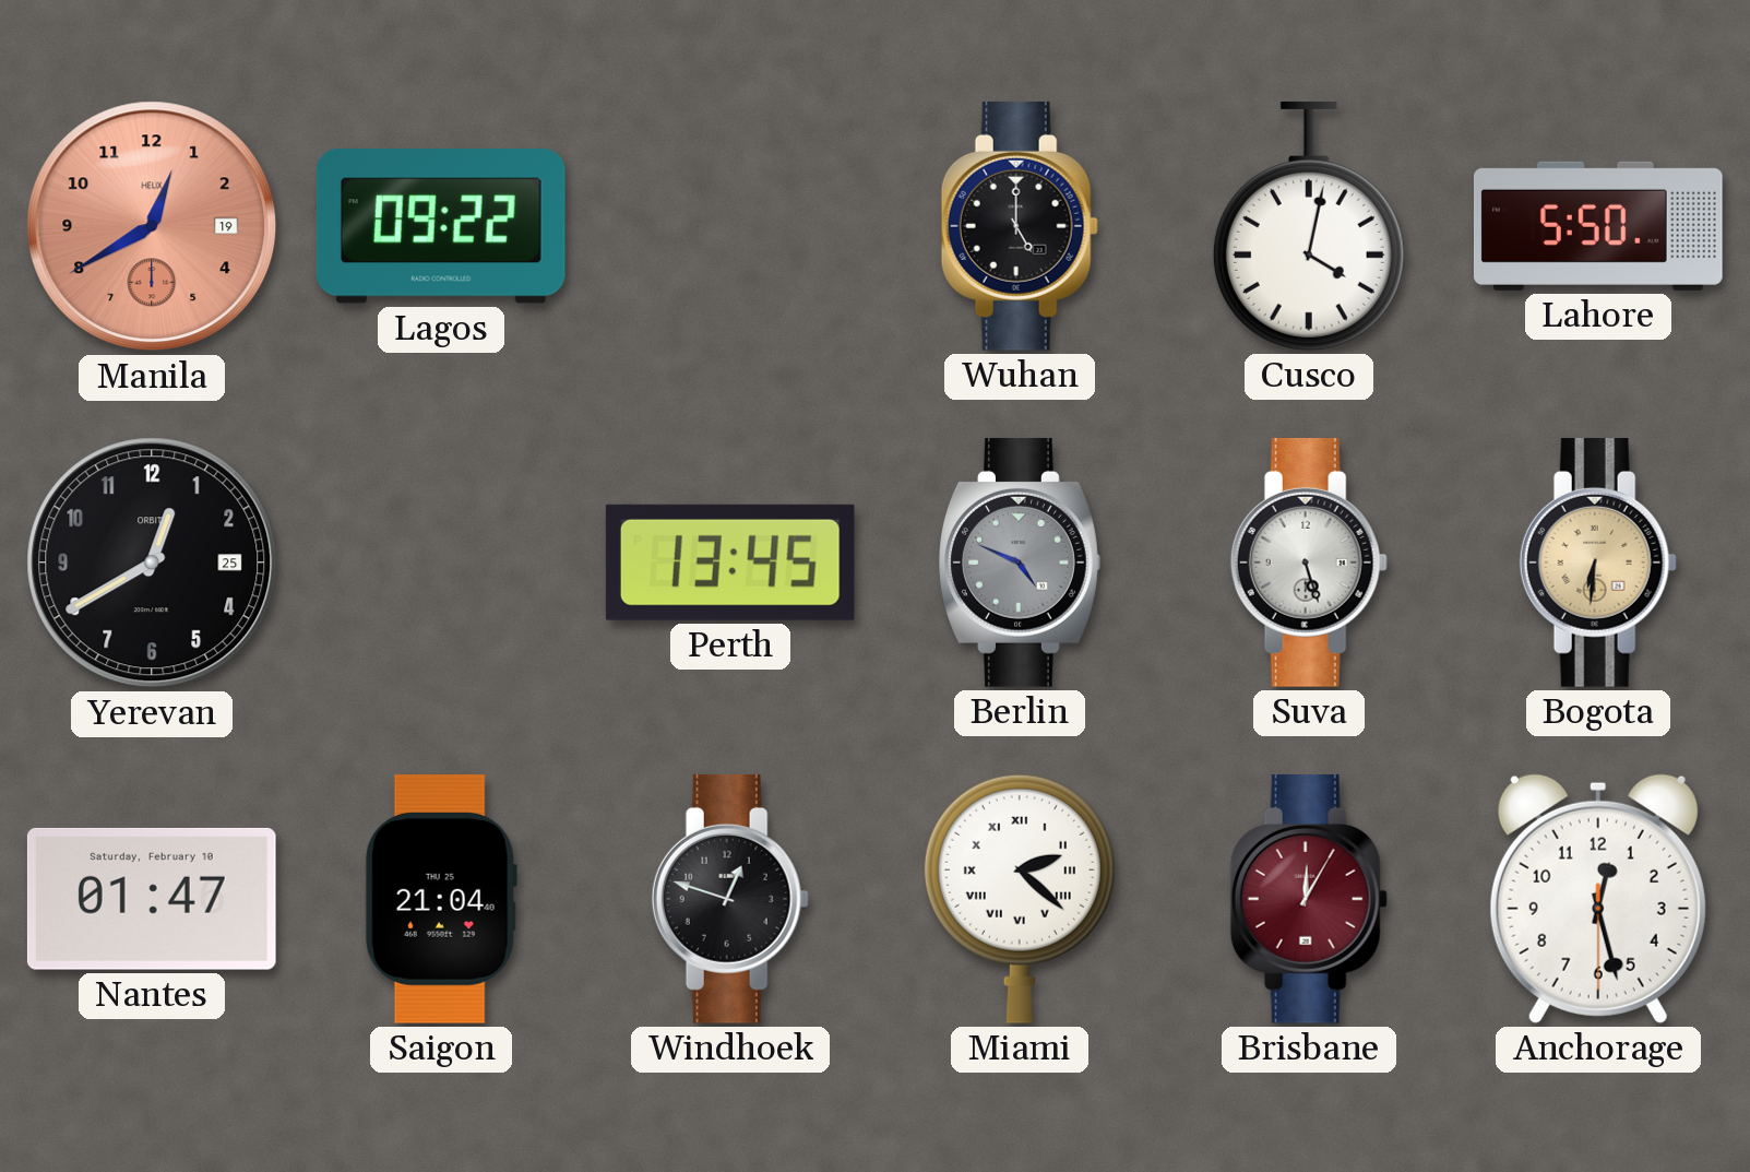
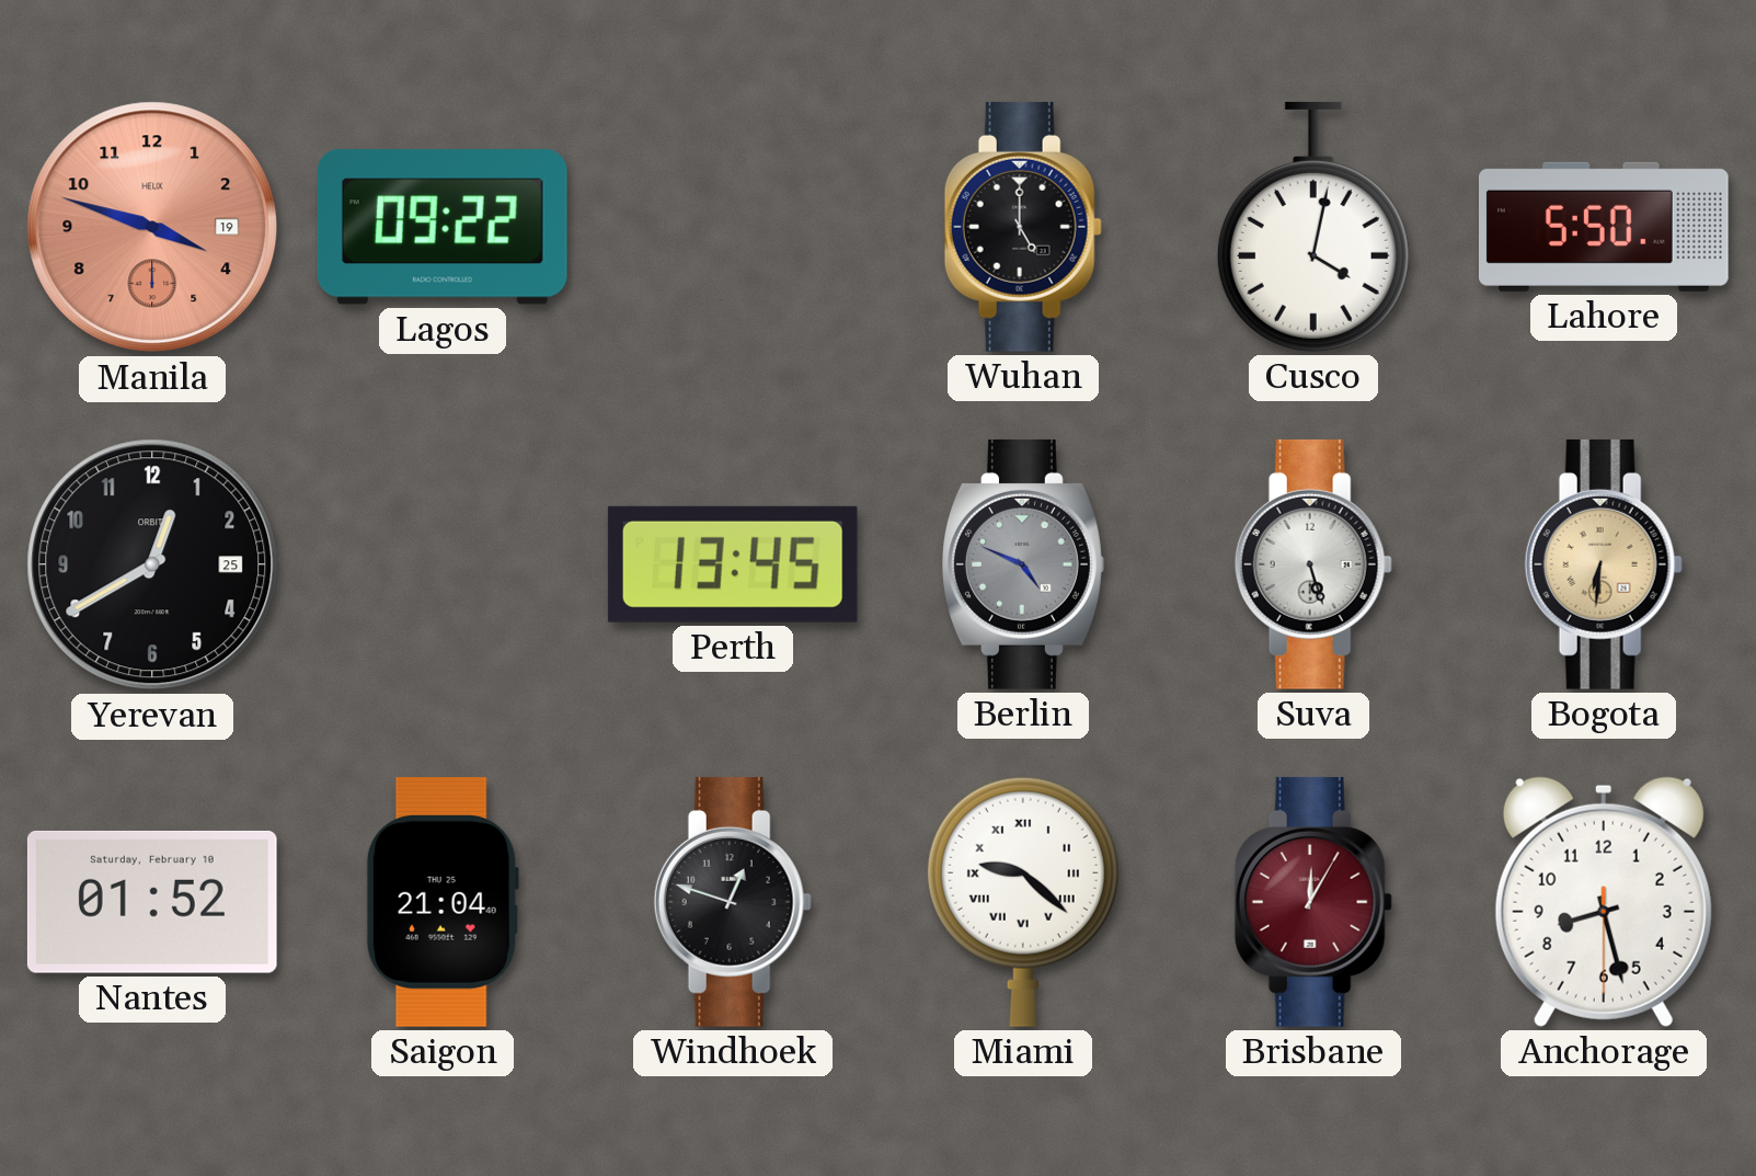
Manila: 12:40 -> 3:48
Nantes: 01:47 -> 01:52
Miami: 2:22 -> 9:22
Anchorage: 12:27 -> 8:27
